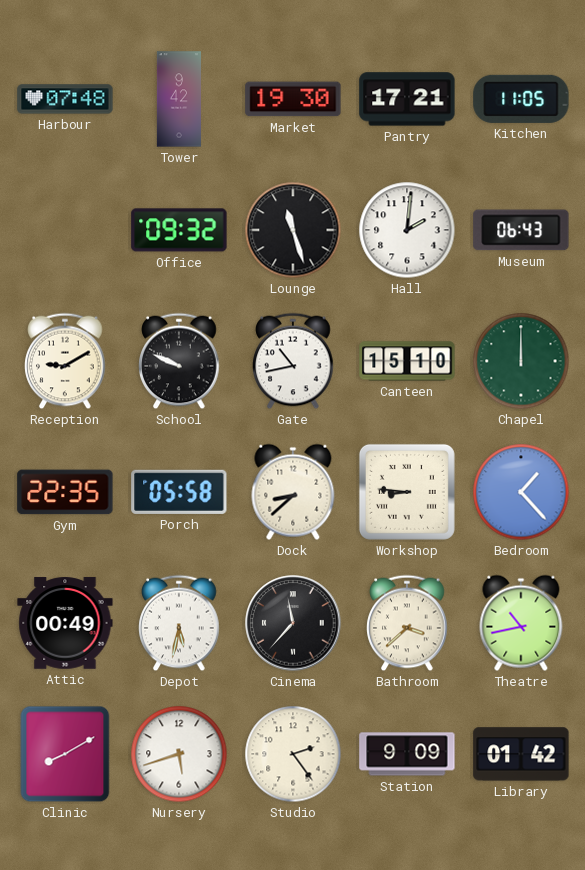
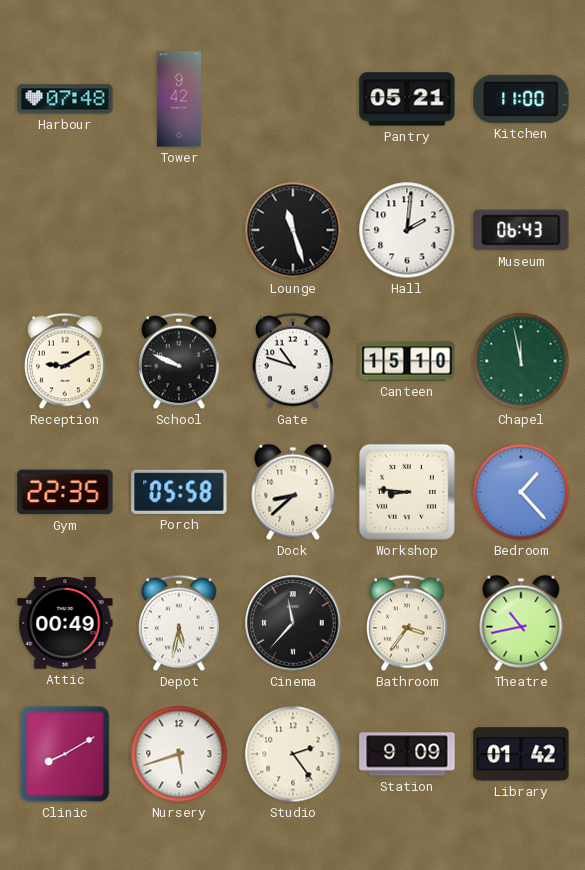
Market: 19:30 -> none
Pantry: 17:21 -> 05:21
Kitchen: 11:05 -> 11:00
Office: 09:32 -> none
Gate: 10:43 -> 10:48
Chapel: 12:00 -> 11:58
Bathroom: 3:38 -> 3:36
